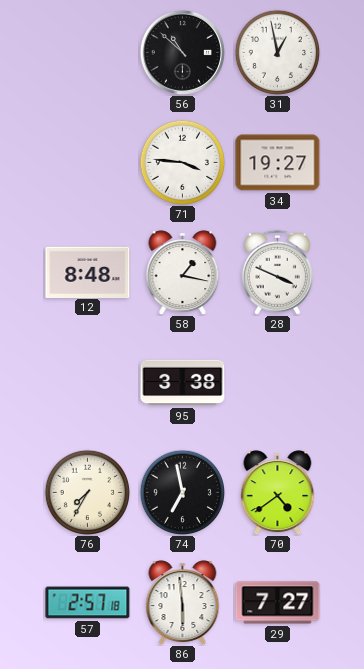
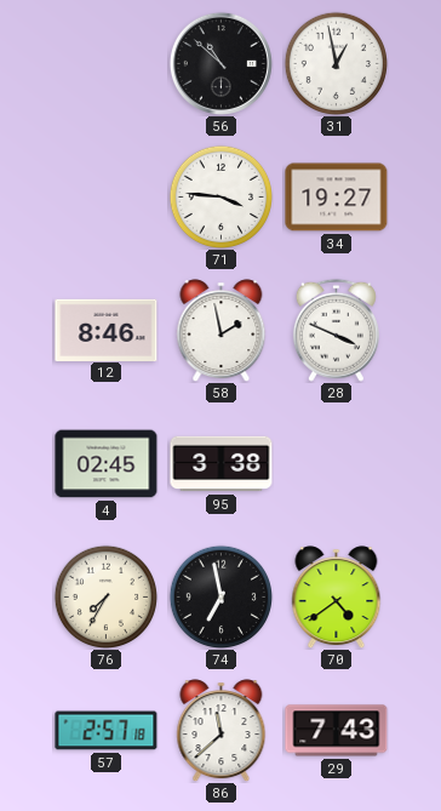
12: 8:48 -> 8:46
58: 1:17 -> 1:58
4: none -> 02:45
86: 5:59 -> 11:38
29: 7:27 -> 7:43
